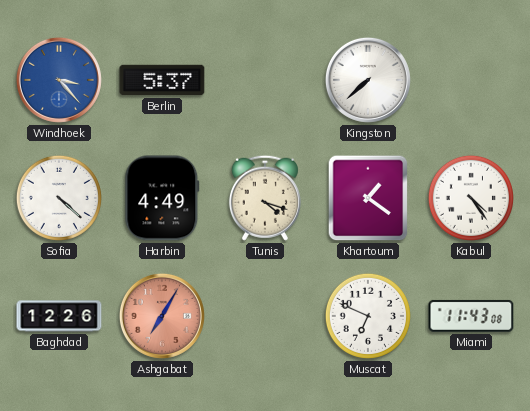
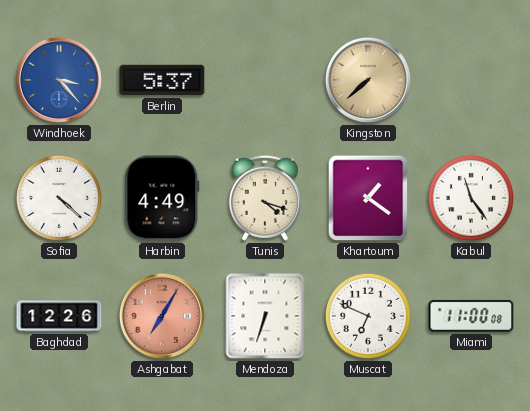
Kingston dial: white -> champagne
Kabul: 4:24 -> 11:24
Mendoza: none -> 6:33
Miami: 11:43 -> 11:00
